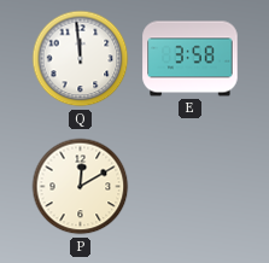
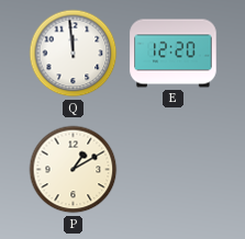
E: 3:58 -> 12:20
P: 12:10 -> 1:10
